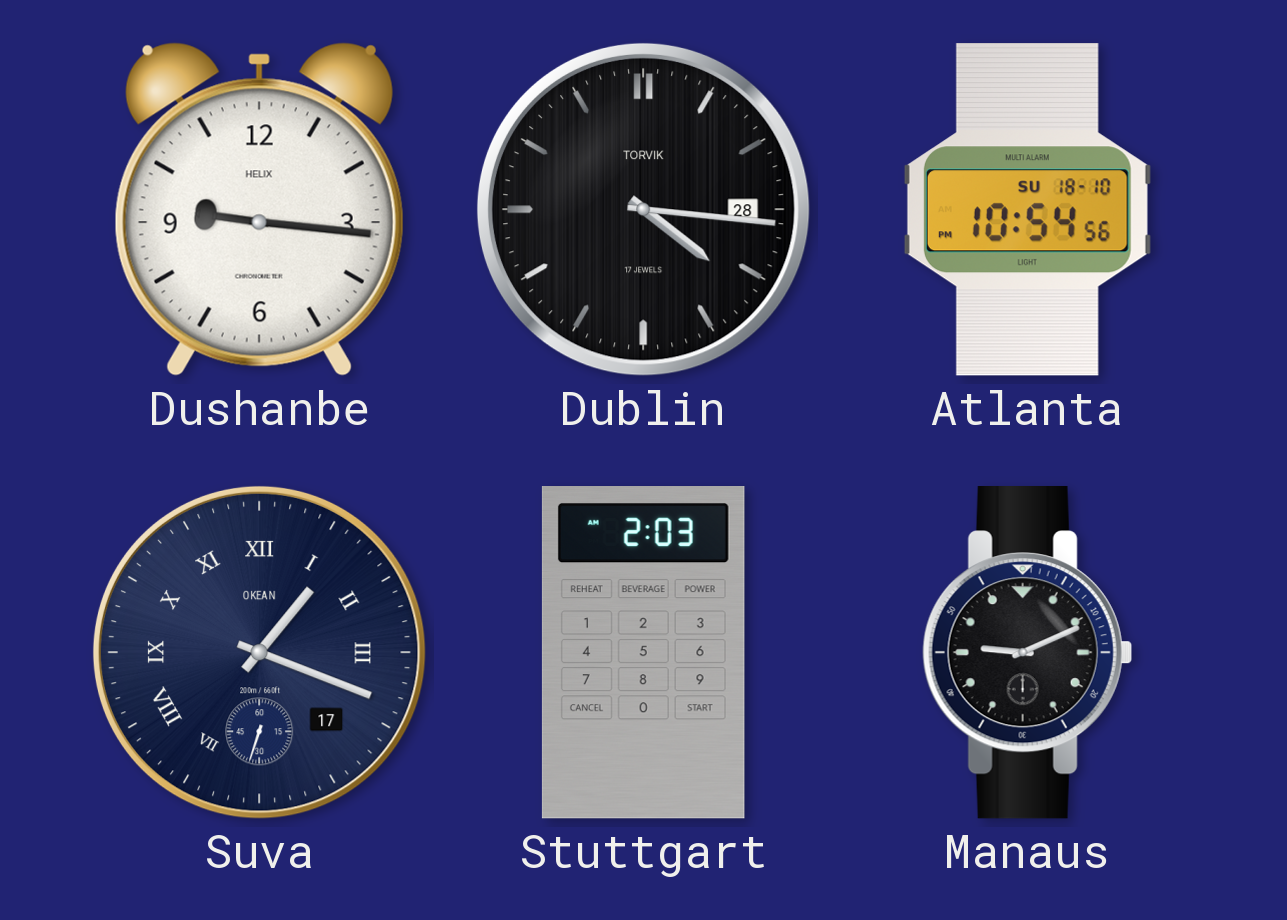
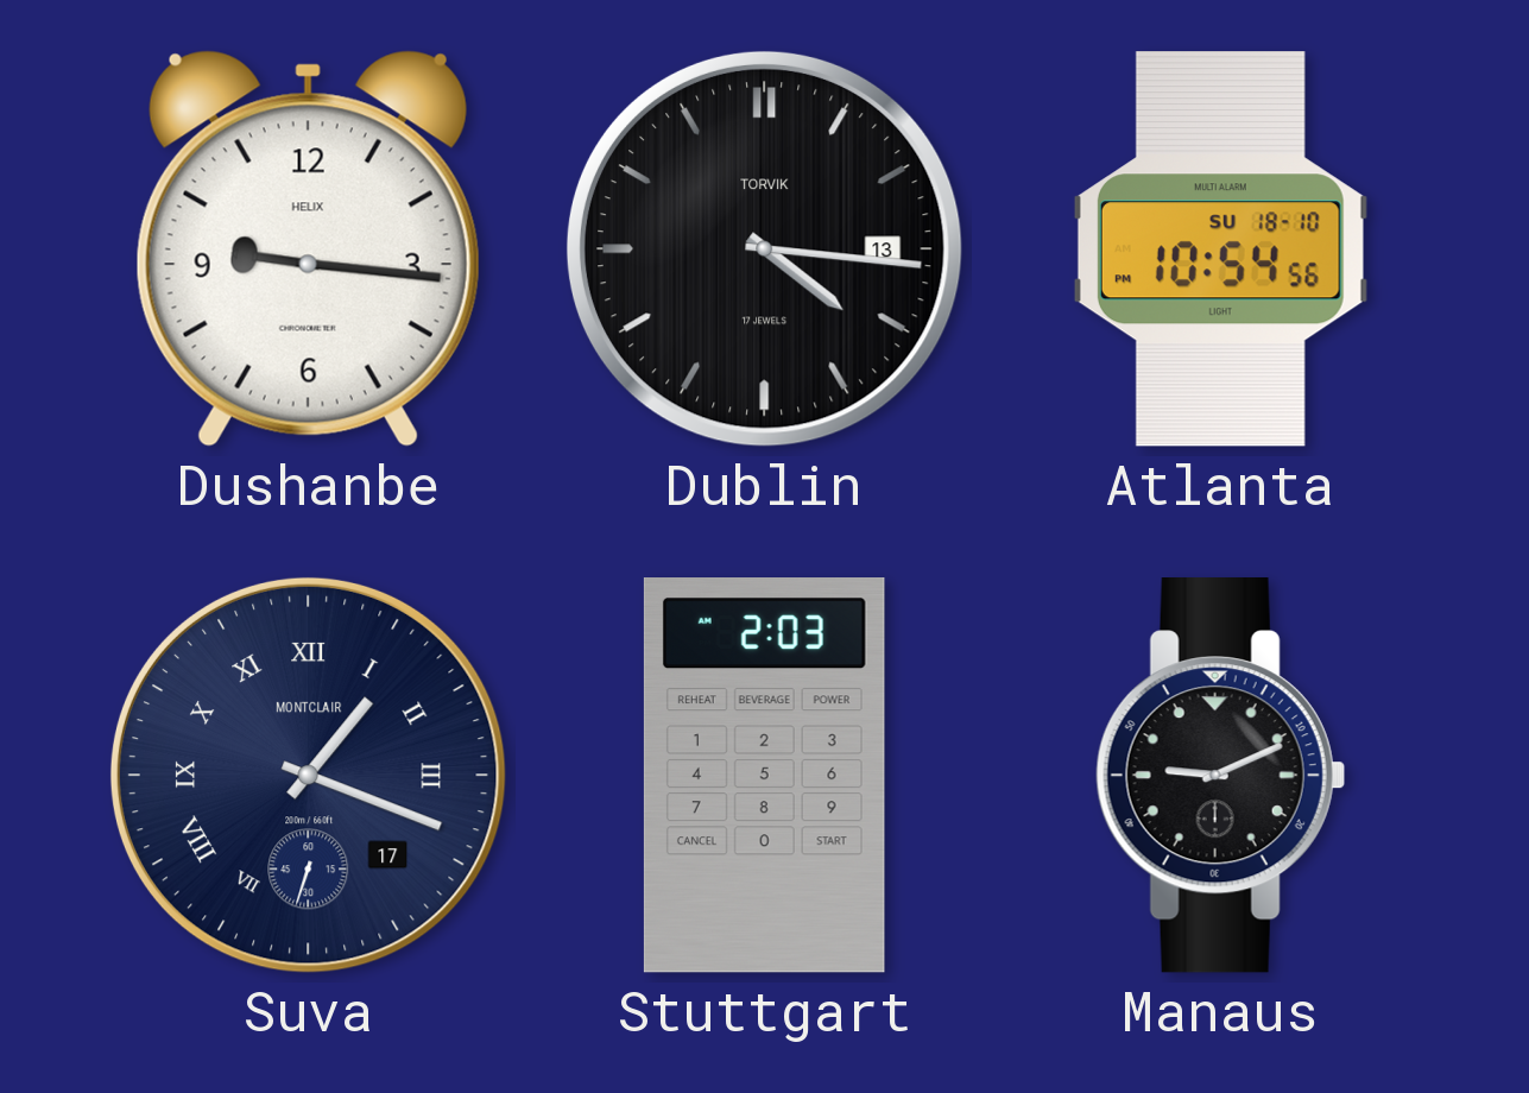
Dublin date: 28 -> 13
Suva brand: OKEAN -> MONTCLAIR
